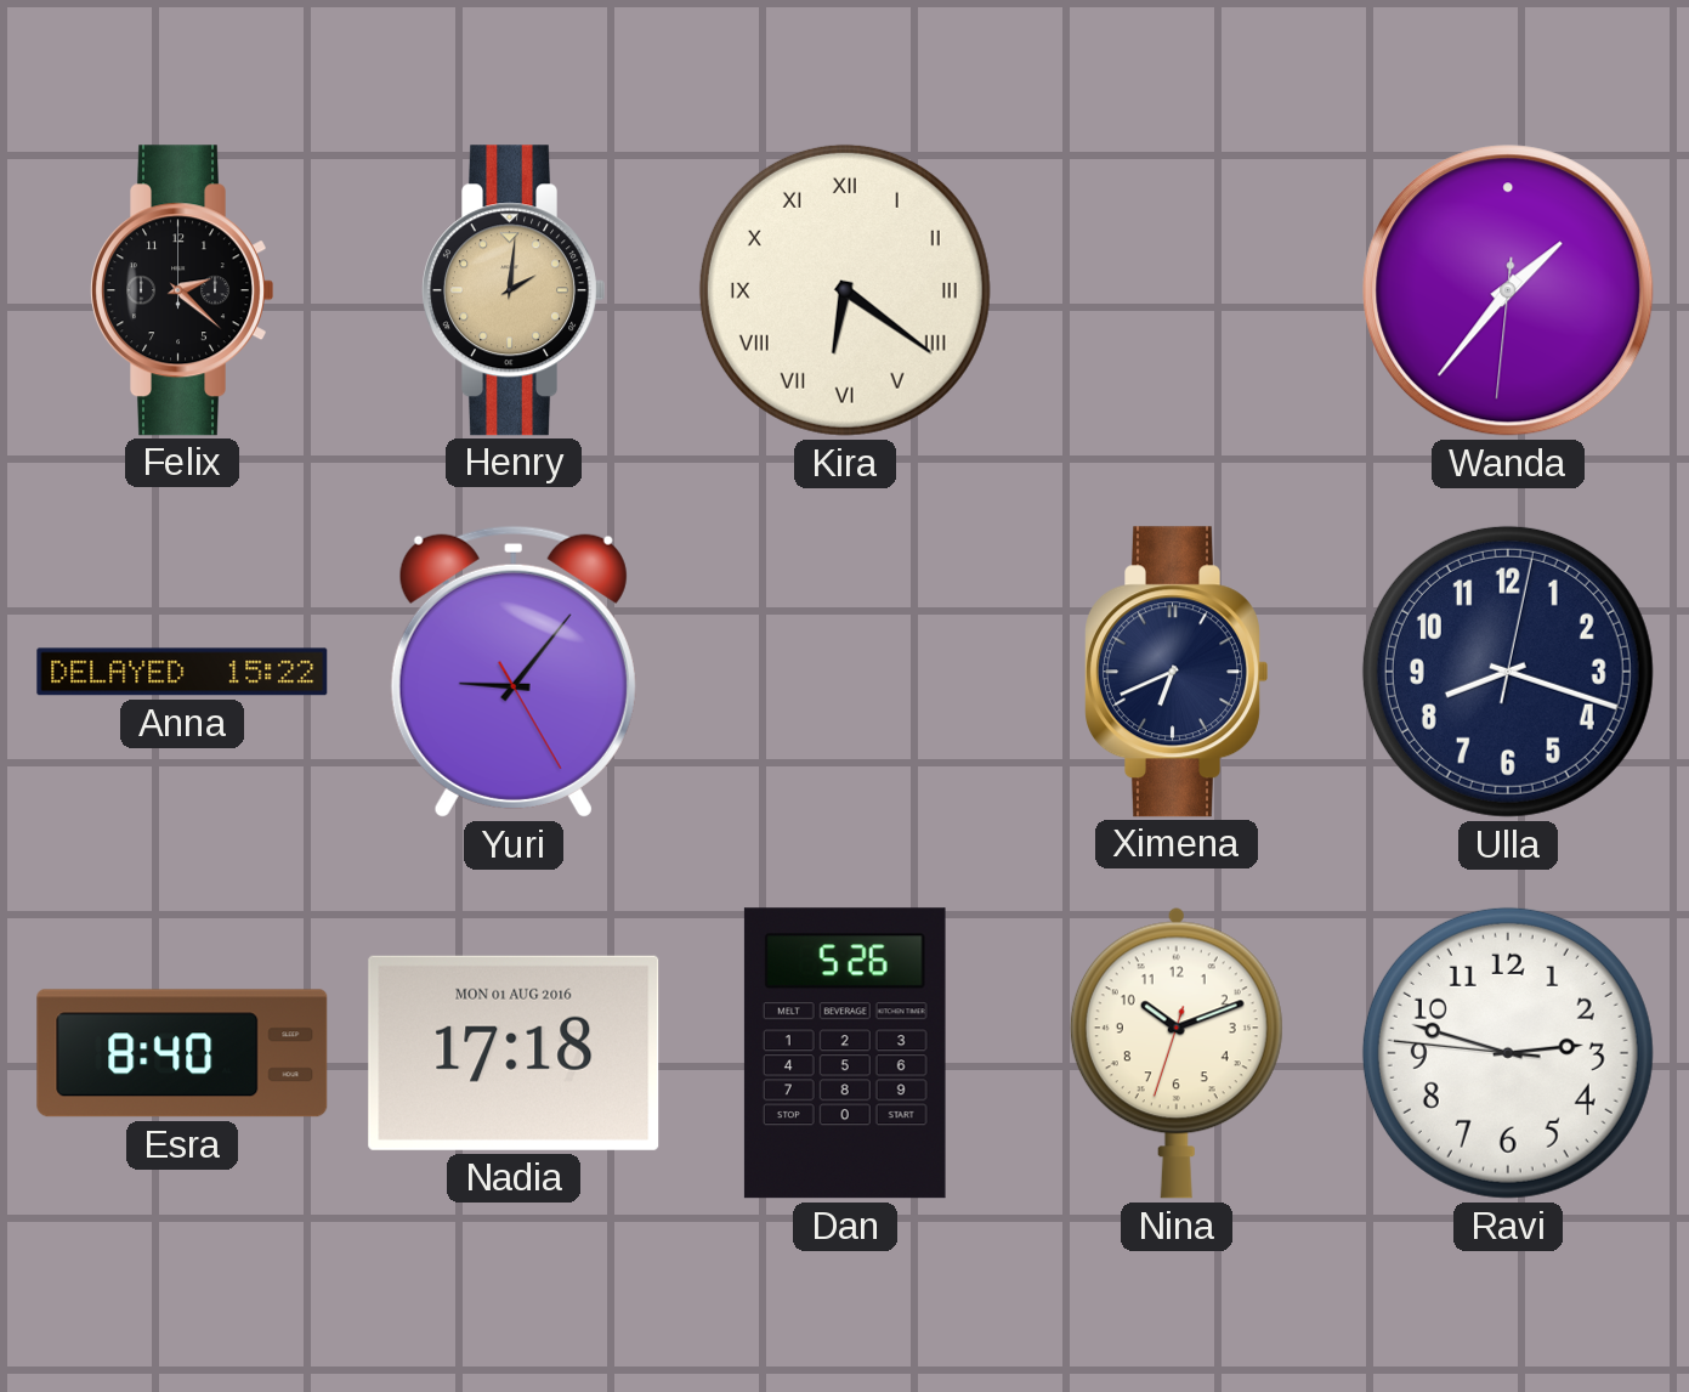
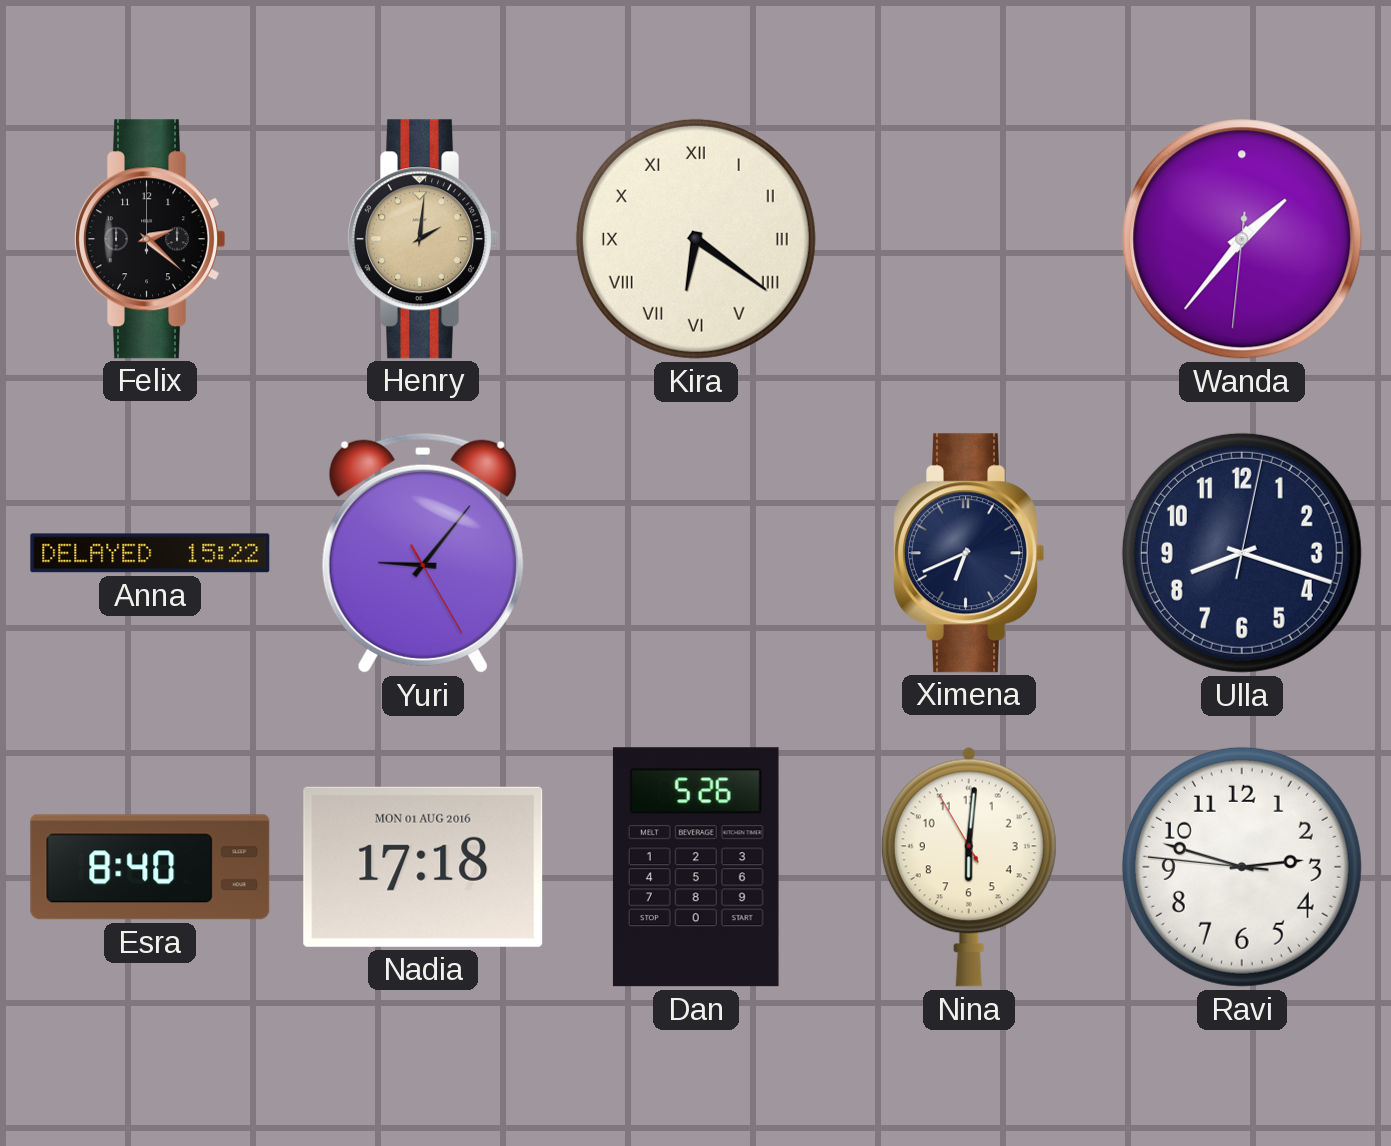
Nina: 10:11 -> 6:00
